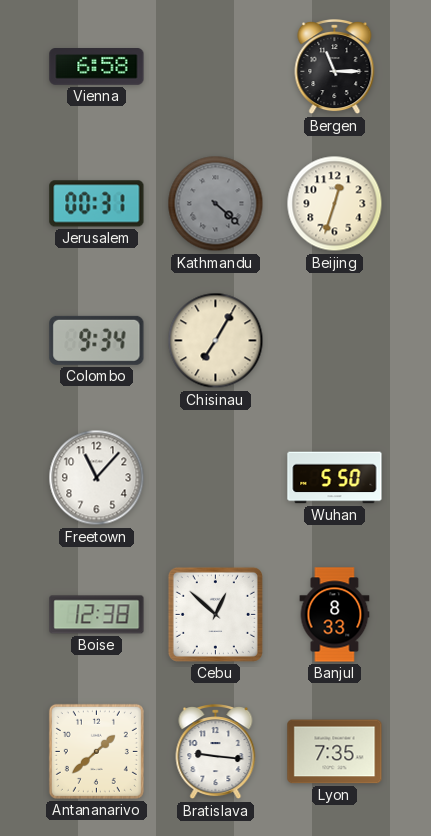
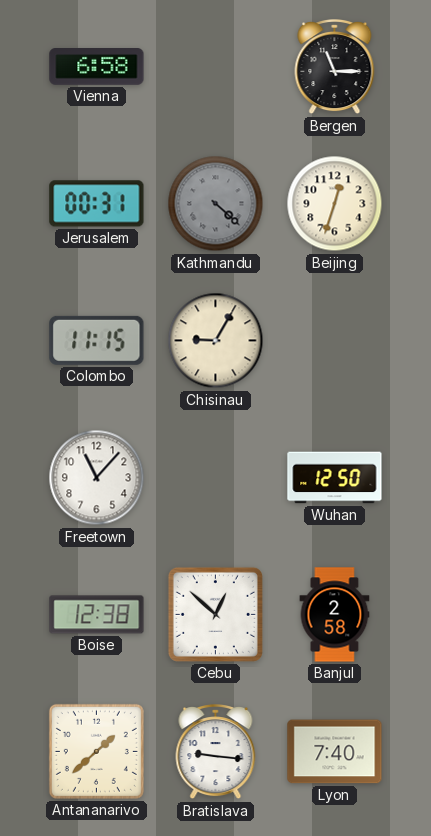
Colombo: 9:34 -> 11:15
Chisinau: 7:05 -> 9:05
Wuhan: 5:50 -> 12:50
Banjul: 8:33 -> 2:58
Lyon: 7:35 -> 7:40
